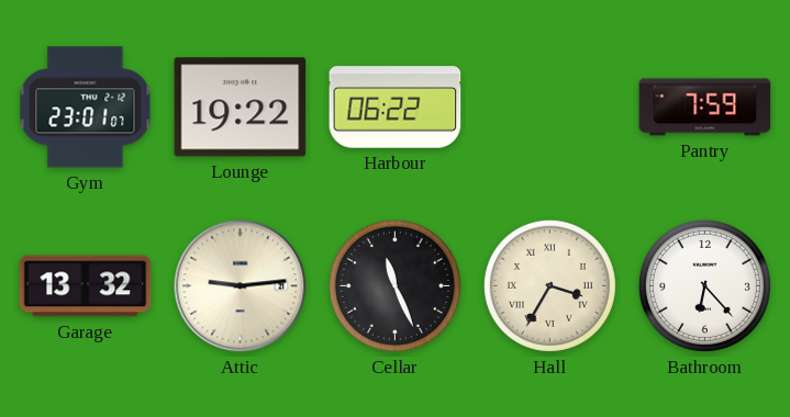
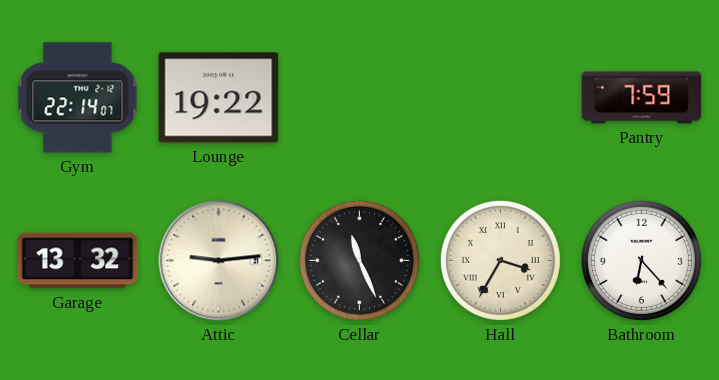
Gym: 23:01 -> 22:14
Harbour: 06:22 -> none
